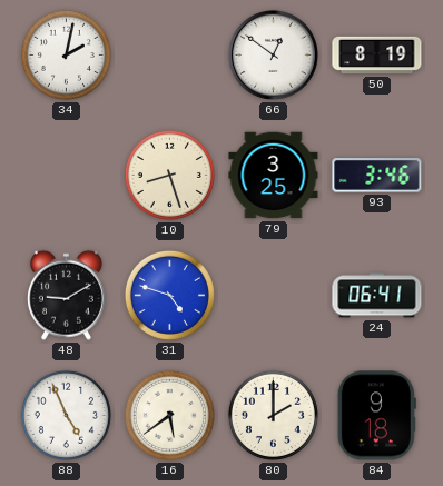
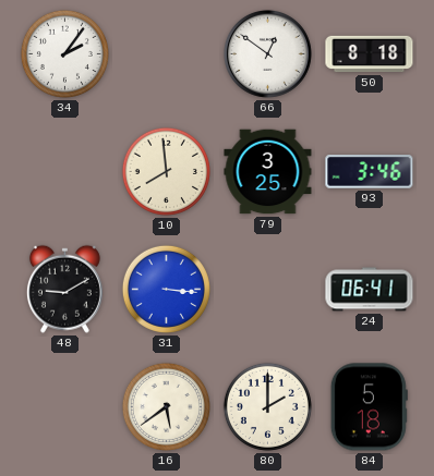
34: 2:02 -> 2:06
50: 8:19 -> 8:18
10: 8:27 -> 7:59
31: 4:48 -> 3:16
88: 4:56 -> none
84: 9:18 -> 5:18
